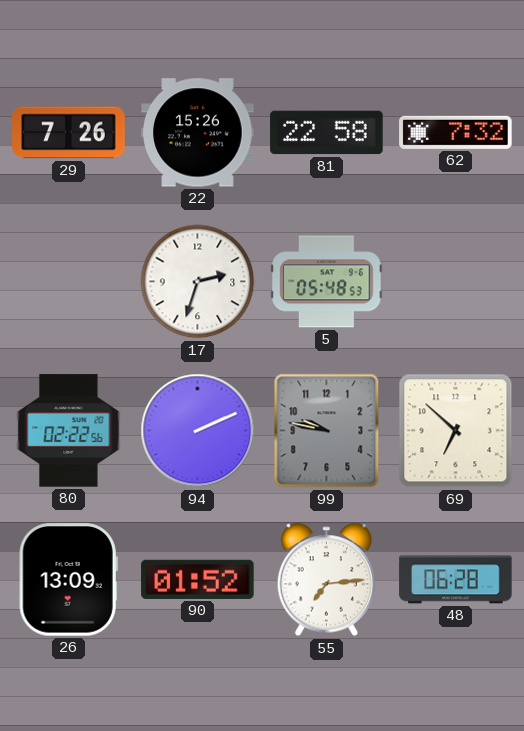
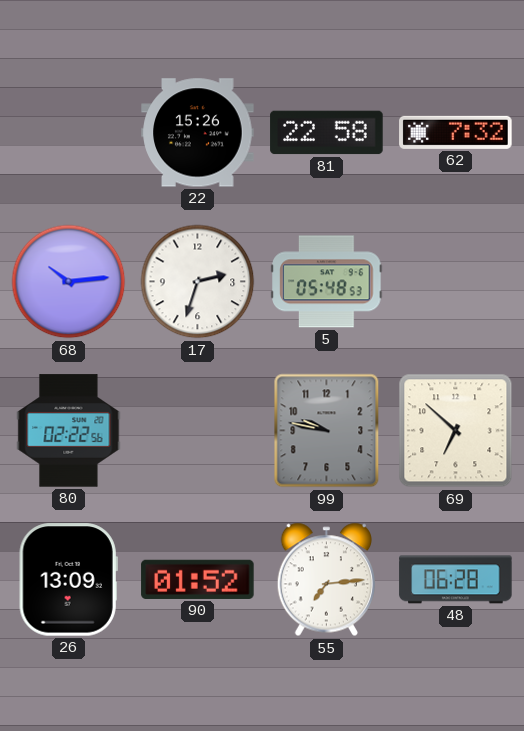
29: 7:26 -> none
68: none -> 10:14
94: 2:11 -> none
